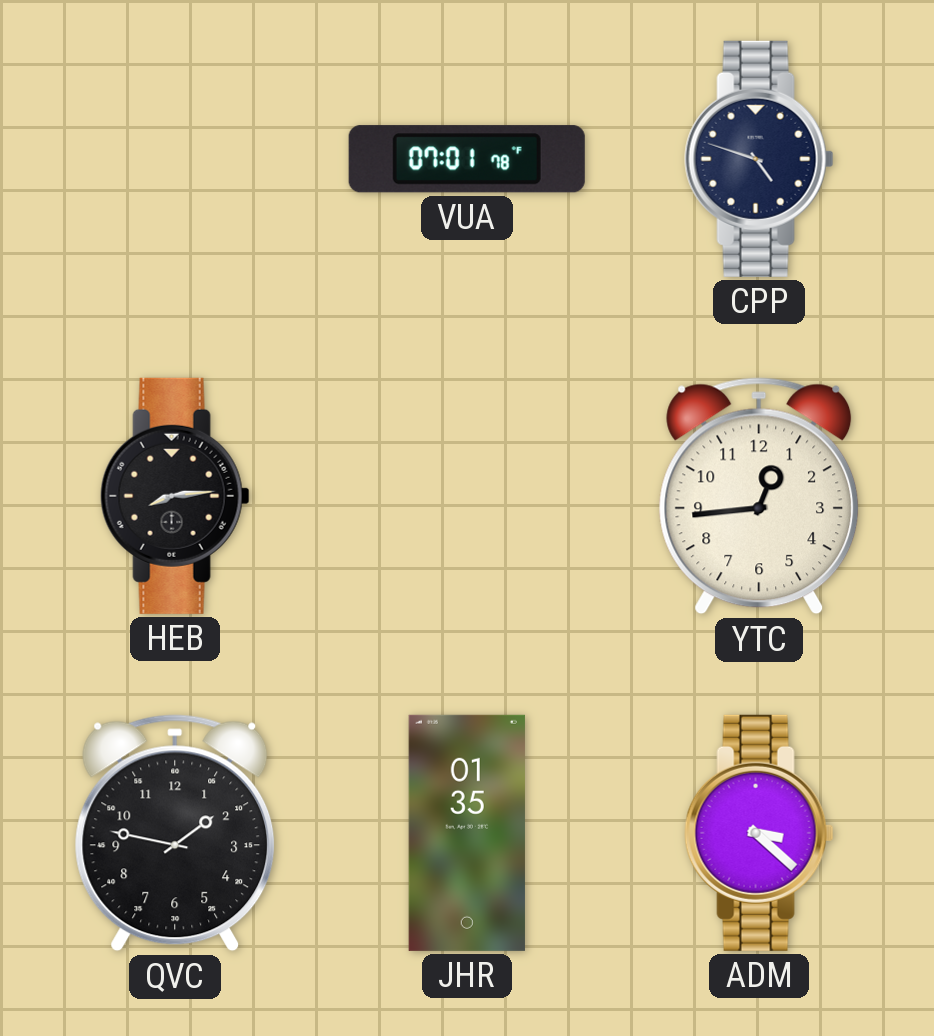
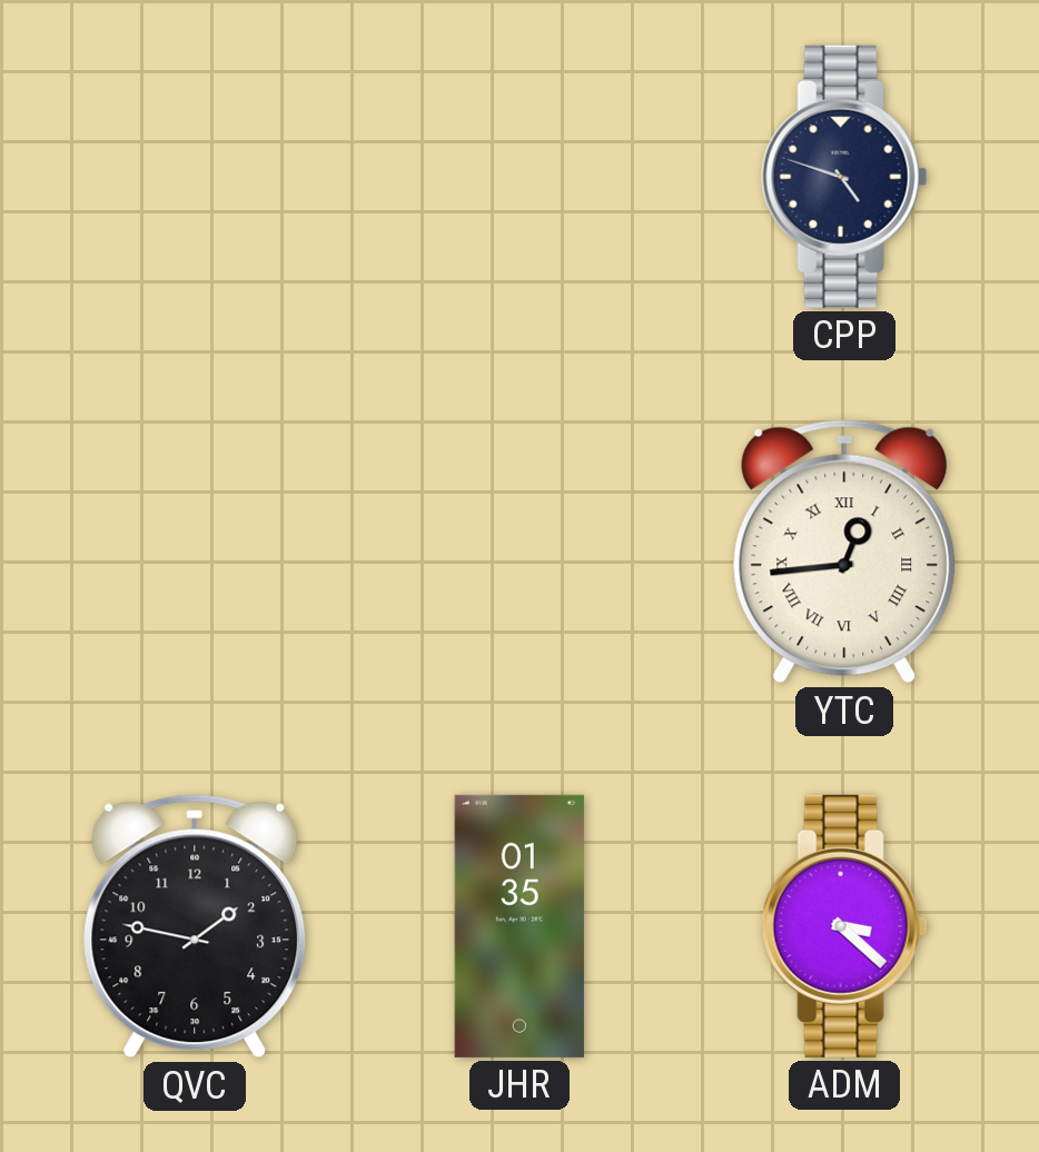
VUA: 07:01 -> none
HEB: 8:14 -> none
YTC numerals: Arabic -> Roman
